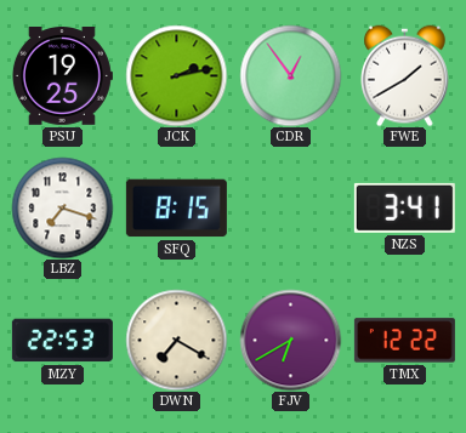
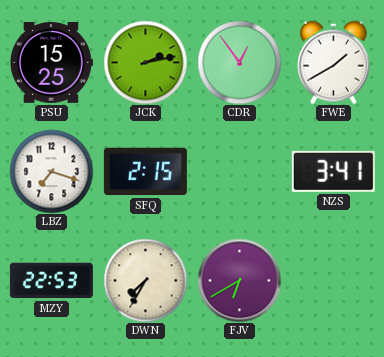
PSU: 19:25 -> 15:25
SFQ: 8:15 -> 2:15
DWN: 7:20 -> 7:35
TMX: 12:22 -> none
